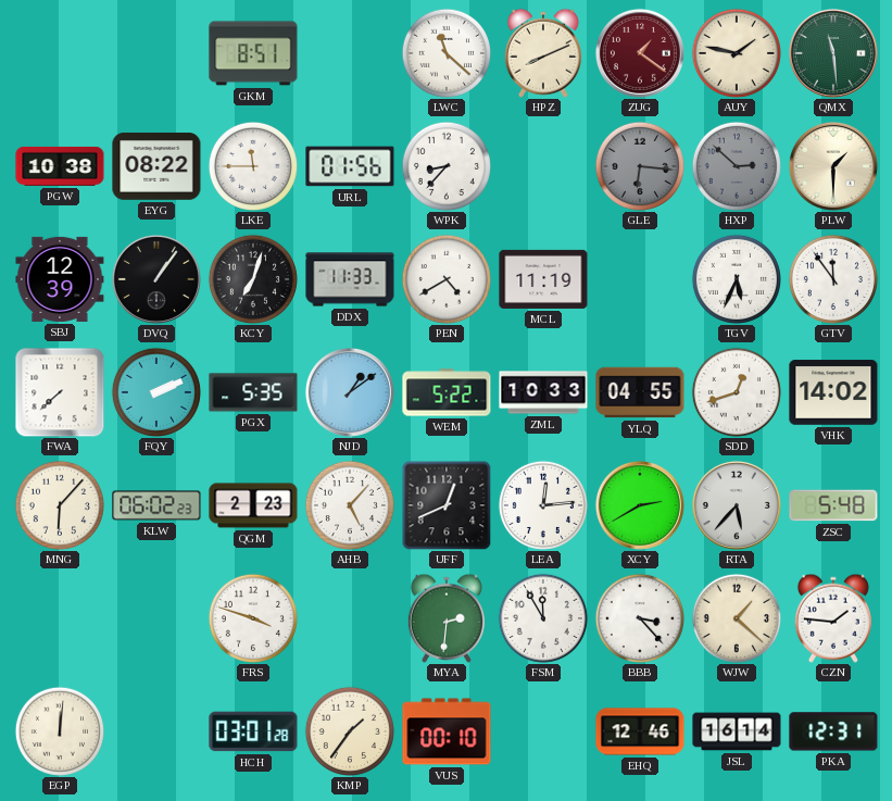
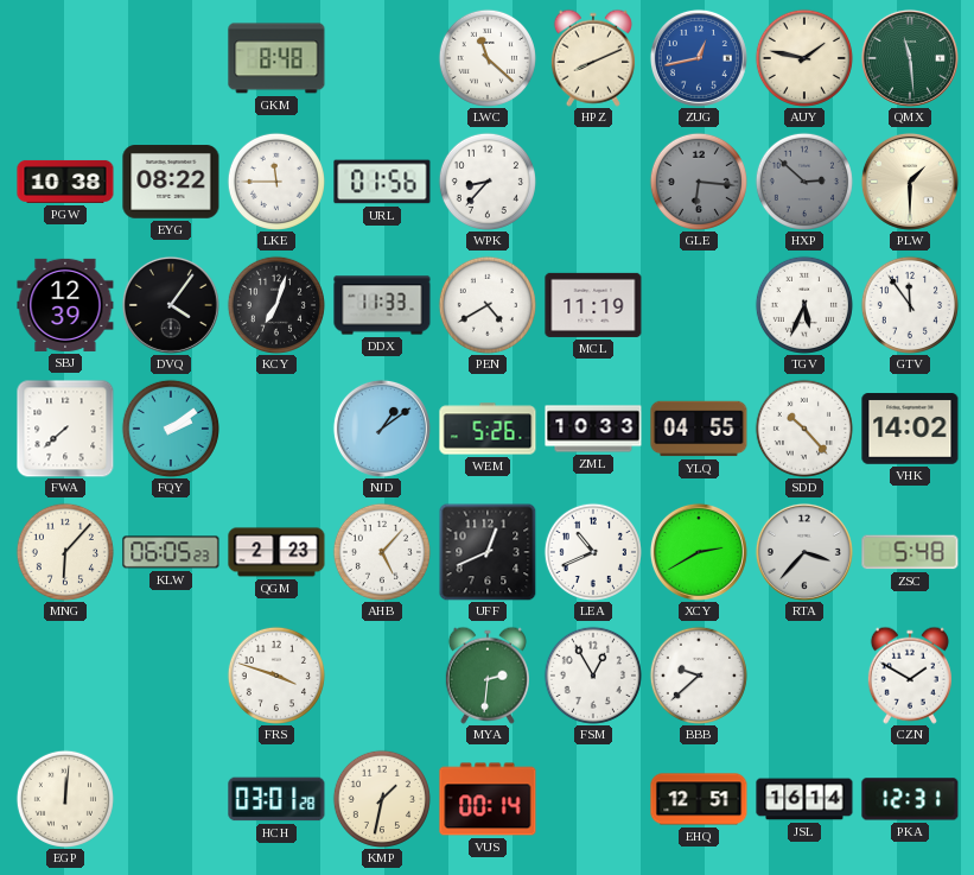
GKM: 8:51 -> 8:48
ZUG: 1:21 -> 12:43
ZUG dial: burgundy -> blue
DVQ: 1:06 -> 4:06
FQY: 2:11 -> 2:09
PGX: 5:35 -> none
WEM: 5:22 -> 5:26
SDD: 12:42 -> 10:23
KLW: 06:02 -> 06:05
LEA: 12:14 -> 10:41
RTA: 5:37 -> 3:37
FSM: 11:55 -> 12:55
BBB: 3:23 -> 9:38
WJW: 1:22 -> none
CZN: 1:46 -> 1:50
KMP: 1:36 -> 1:32
VUS: 00:10 -> 00:14
EHQ: 12:46 -> 12:51
